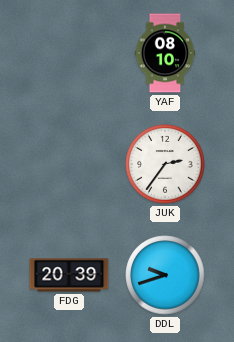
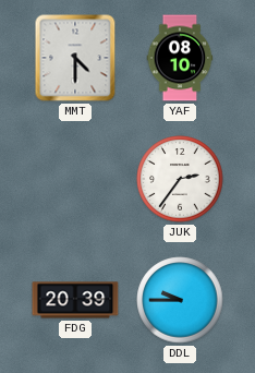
MMT: none -> 4:30
DDL: 9:42 -> 9:45
